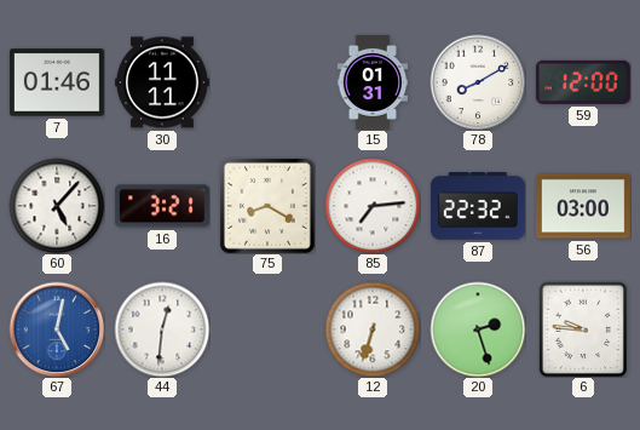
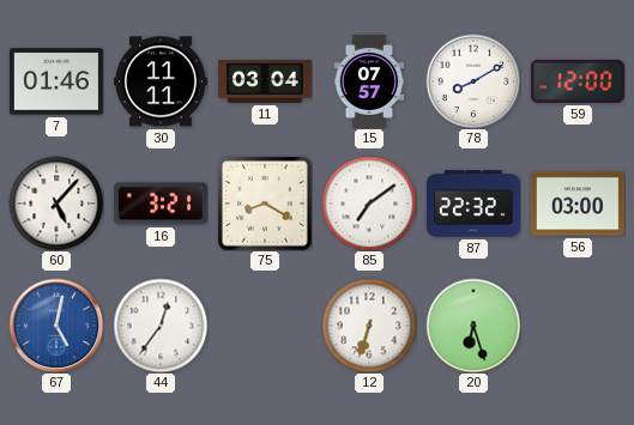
11: none -> 03:04
15: 01:31 -> 07:57
85: 7:14 -> 7:09
44: 12:31 -> 12:36
20: 2:27 -> 6:27
6: 9:46 -> none
